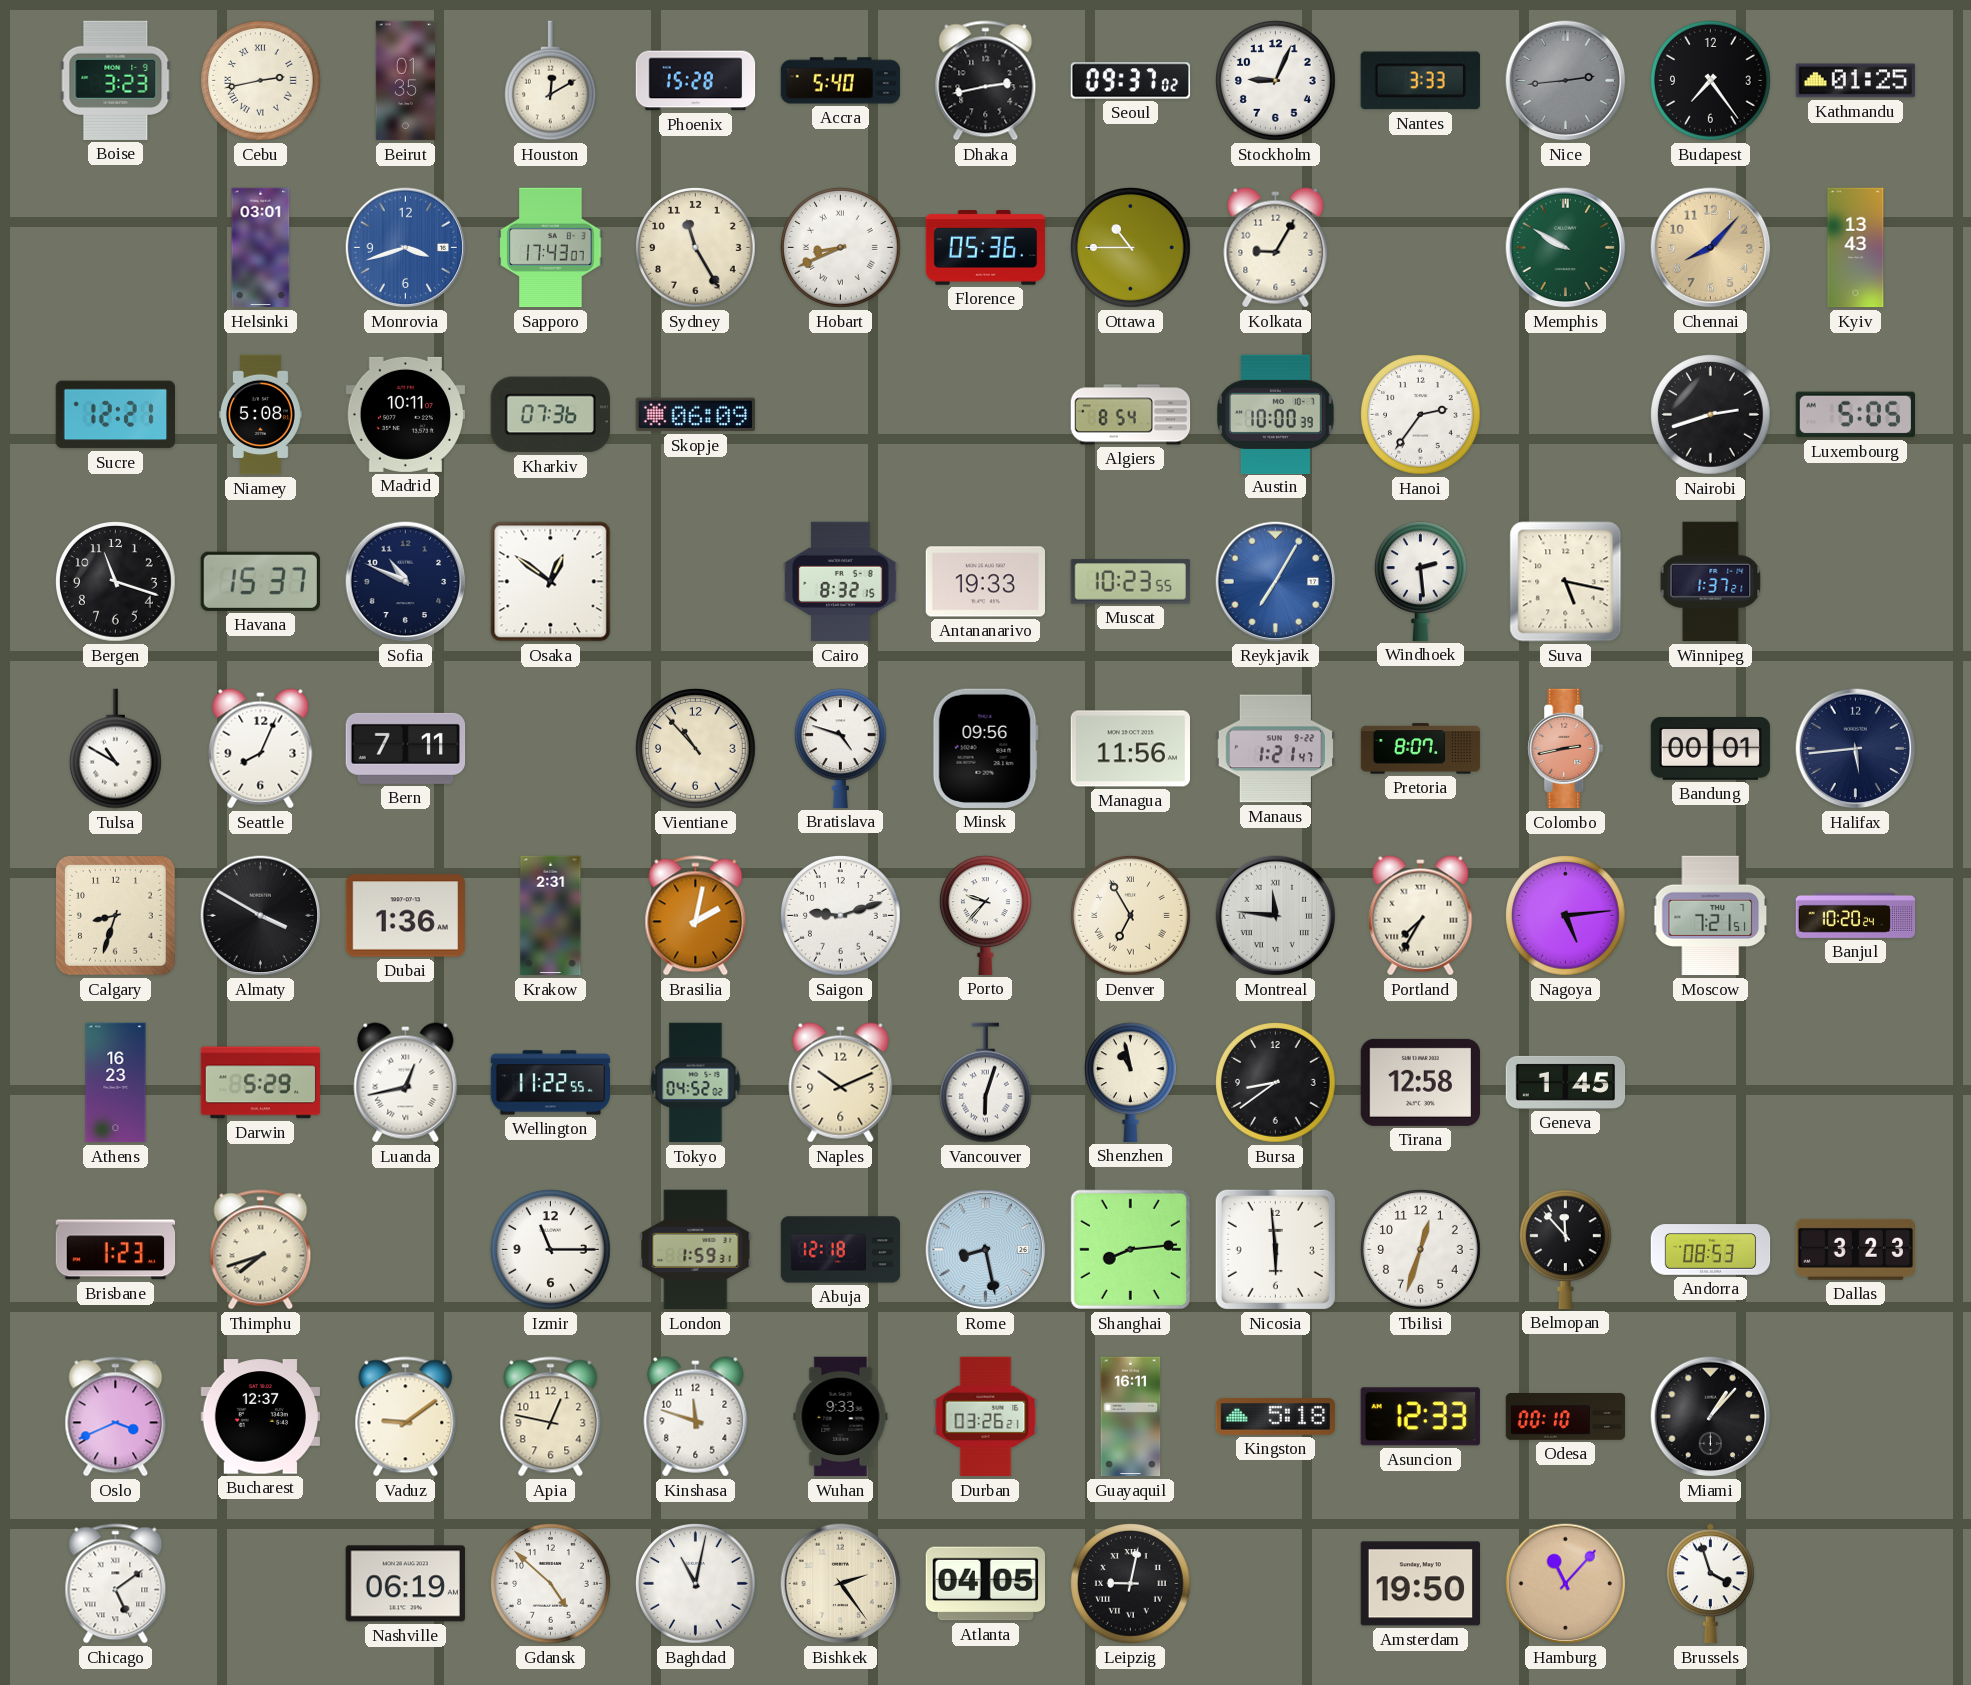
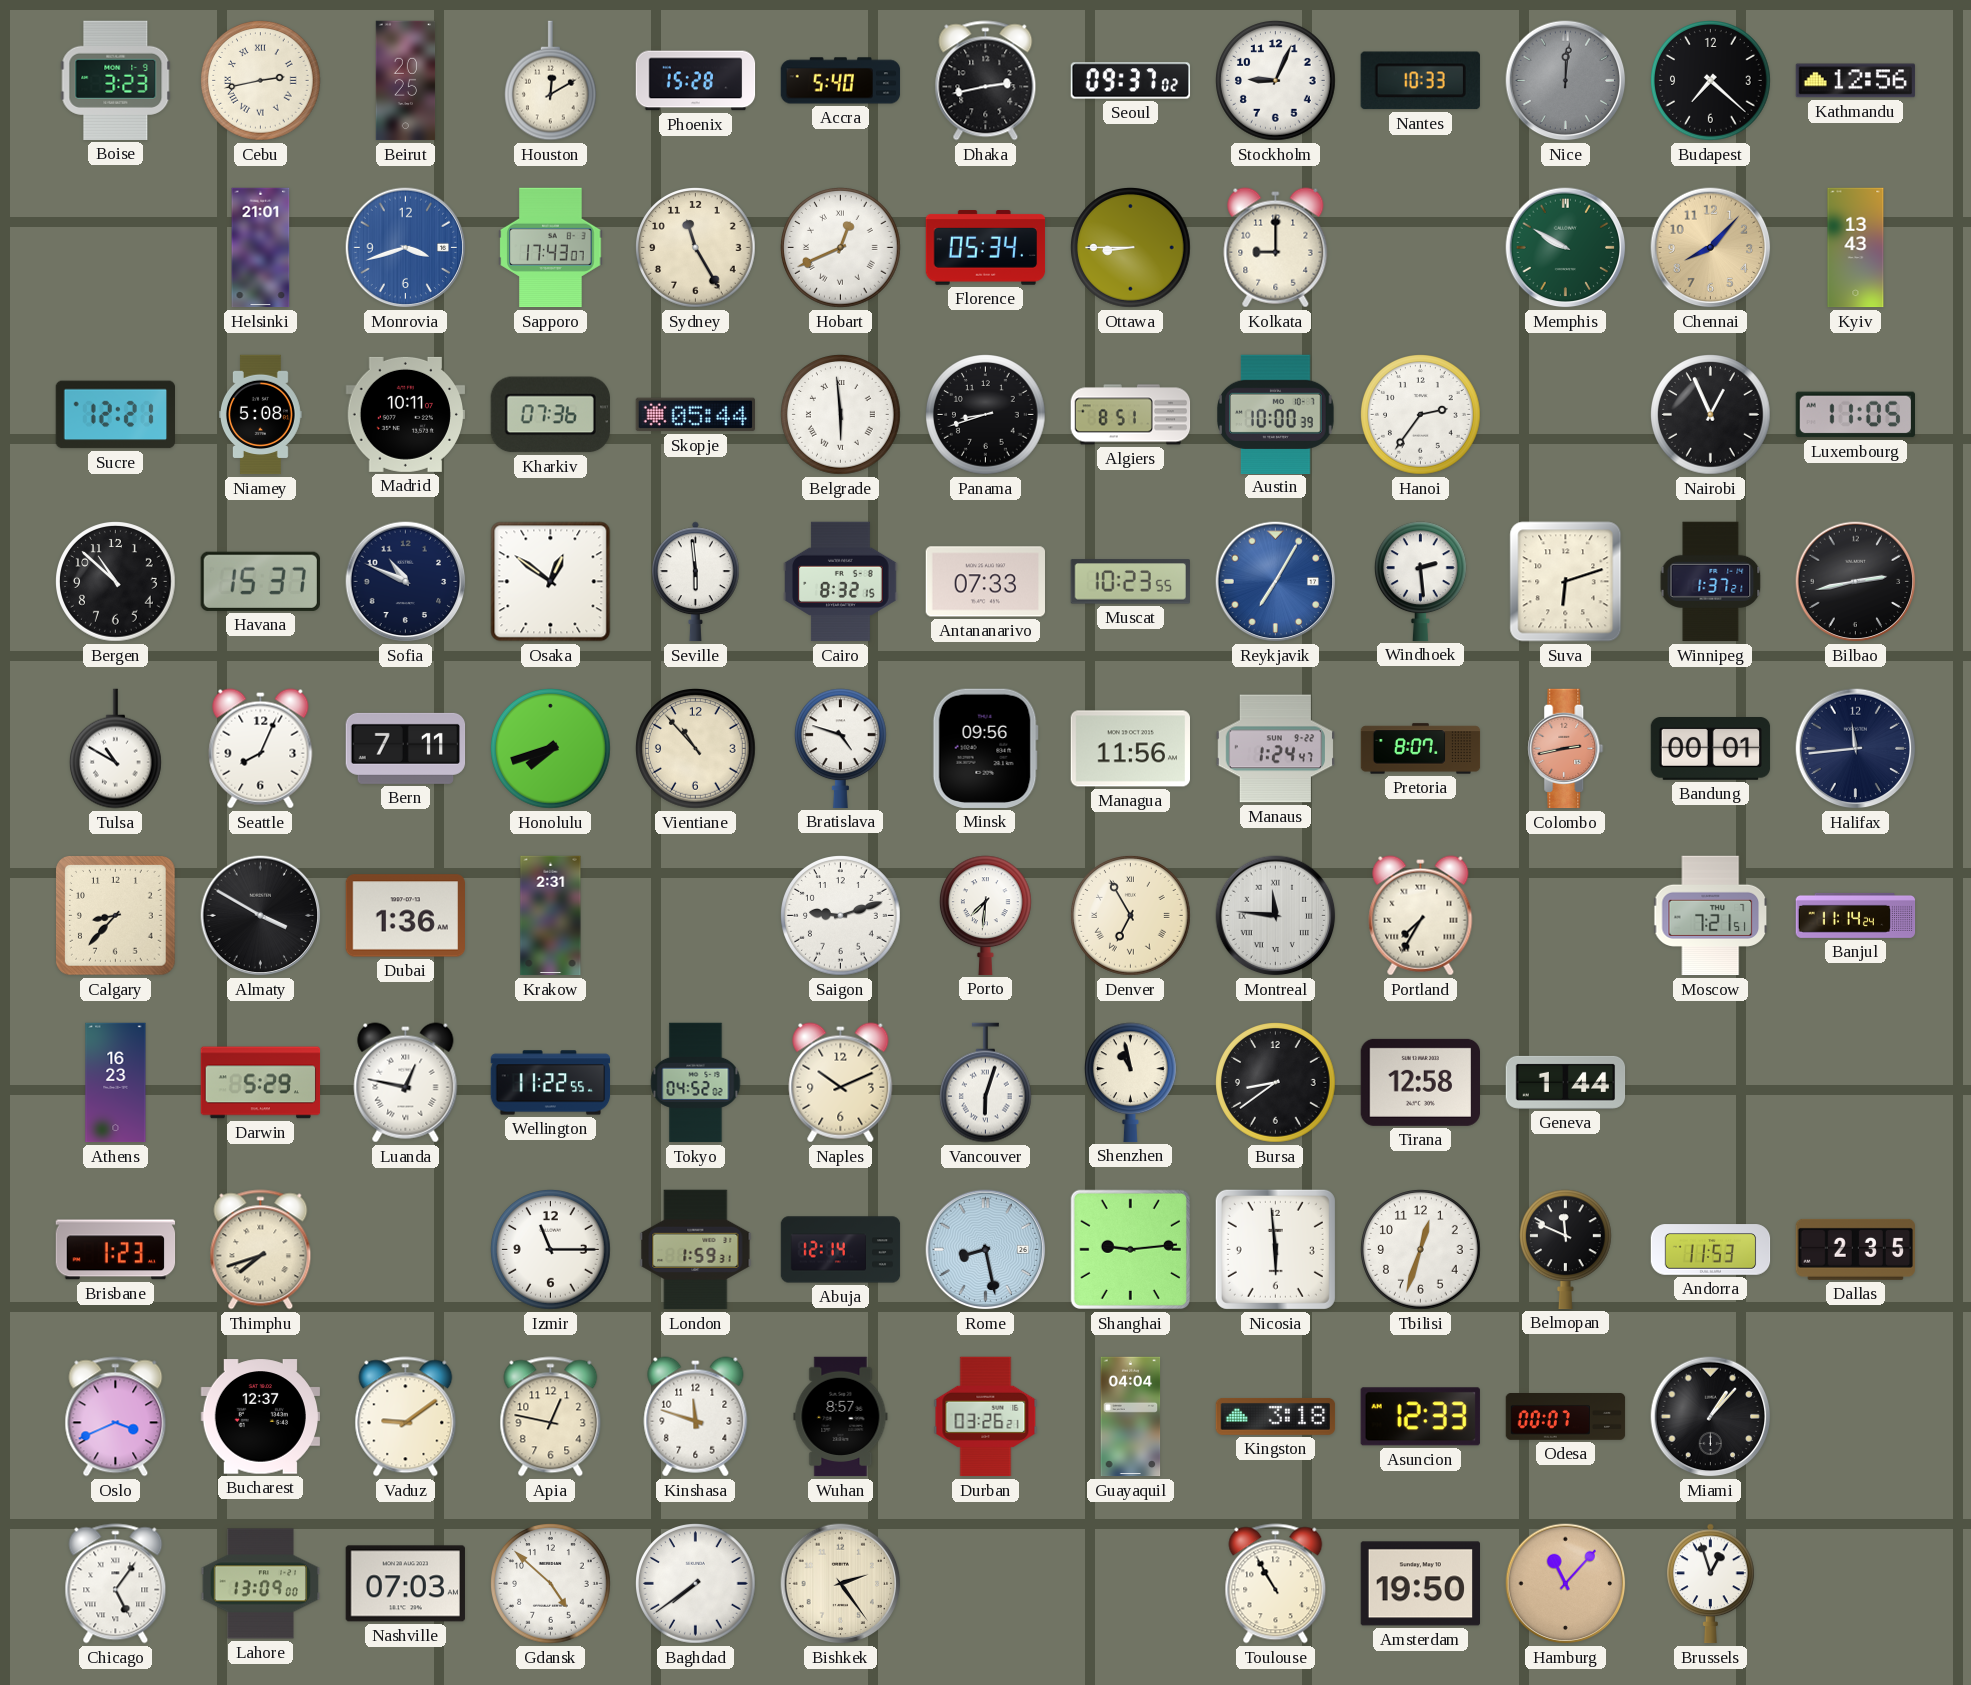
Beirut: 01:35 -> 20:25
Nantes: 3:33 -> 10:33
Nice: 2:44 -> 12:01
Budapest: 7:24 -> 7:22
Kathmandu: 01:25 -> 12:56
Helsinki: 03:01 -> 21:01
Hobart: 8:41 -> 12:41
Florence: 05:36 -> 05:34
Ottawa: 10:45 -> 8:45
Kolkata: 9:05 -> 9:00
Skopje: 06:09 -> 05:44
Belgrade: none -> 5:59
Panama: none -> 8:42
Algiers: 8:54 -> 8:51
Nairobi: 2:42 -> 12:56
Luxembourg: 5:05 -> 11:05
Bergen: 11:18 -> 10:52
Seville: none -> 5:59
Antananarivo: 19:33 -> 07:33
Suva: 5:17 -> 6:12
Bilbao: none -> 2:43
Honolulu: none -> 7:42
Manaus: 1:21 -> 1:24
Halifax: 5:44 -> 11:44
Calgary: 8:33 -> 8:37
Brasilia: 2:02 -> none
Porto: 9:37 -> 7:31
Nagoya: 5:14 -> none
Banjul: 10:20 -> 11:14
Luanda: 12:43 -> 12:47
Geneva: 1:45 -> 1:44
Abuja: 12:18 -> 12:14
Shanghai: 8:14 -> 9:14
Belmopan: 11:53 -> 11:49
Andorra: 08:53 -> 11:53
Dallas: 3:23 -> 2:35
Wuhan: 9:33 -> 8:57
Guayaquil: 16:11 -> 04:04
Kingston: 5:18 -> 3:18
Odesa: 00:10 -> 00:07
Chicago: 5:09 -> 5:06
Lahore: none -> 13:09
Nashville: 06:19 -> 07:03
Baghdad: 11:02 -> 7:39
Atlanta: 04:05 -> none
Leipzig: 9:02 -> none
Toulouse: none -> 10:55
Brussels: 3:57 -> 12:57
